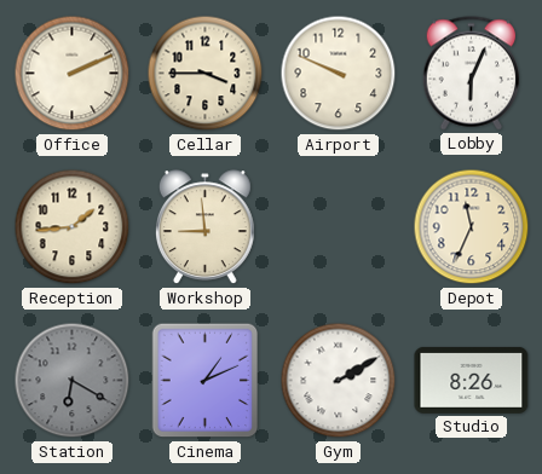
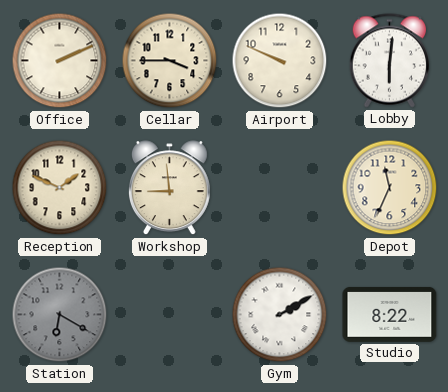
Lobby: 6:04 -> 6:01
Reception: 1:44 -> 1:49
Cinema: 1:11 -> none
Studio: 8:26 -> 8:22
